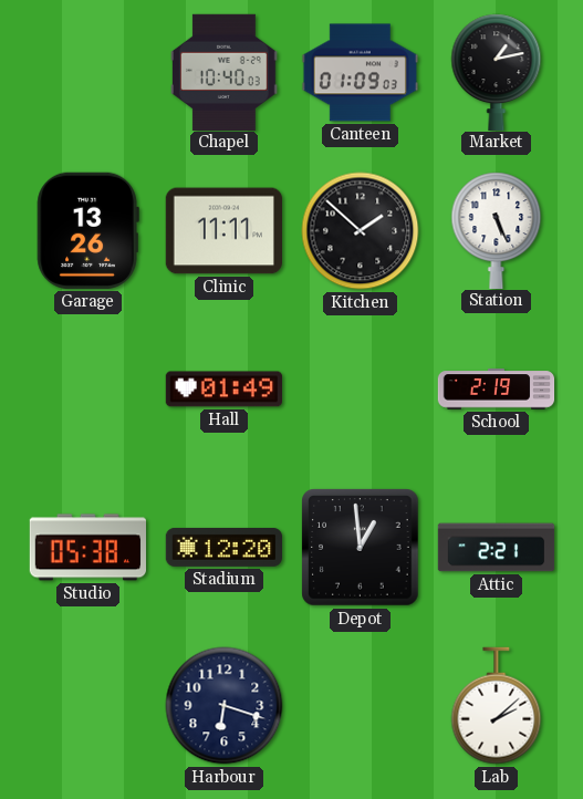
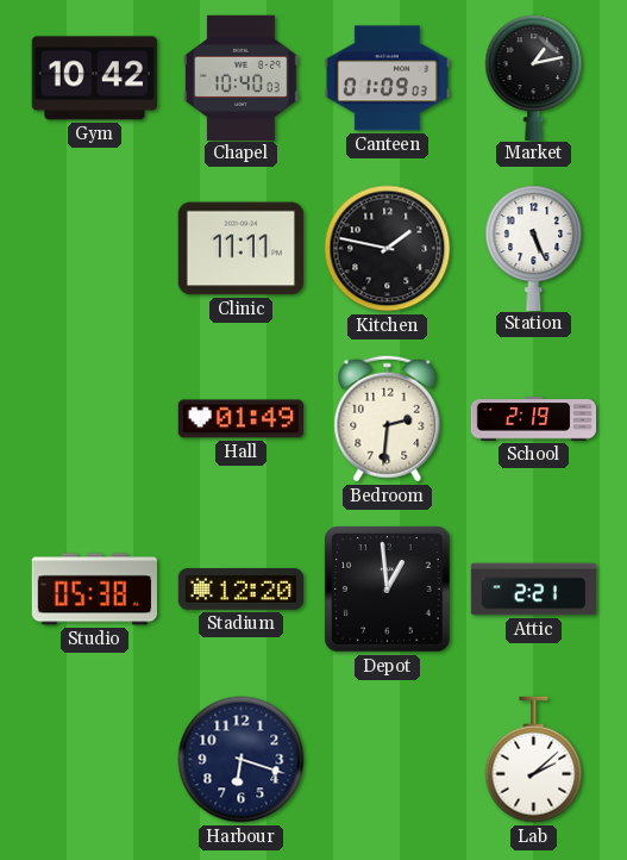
Gym: none -> 10:42
Garage: 13:26 -> none
Kitchen: 1:52 -> 1:47
Bedroom: none -> 2:31
